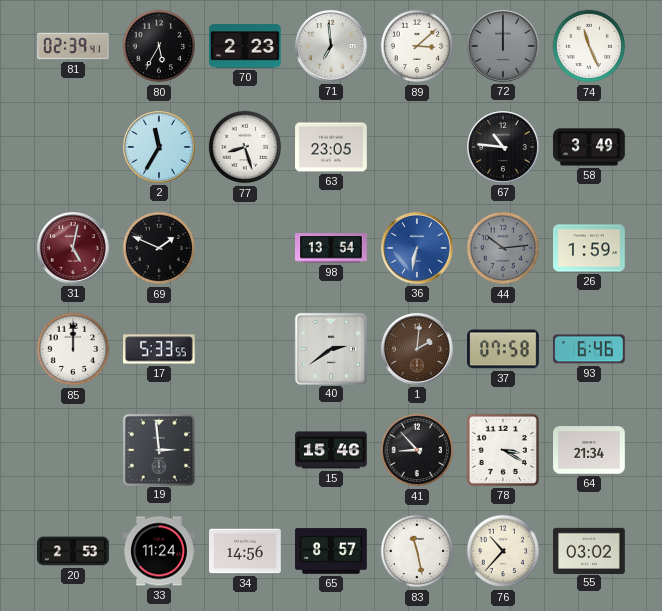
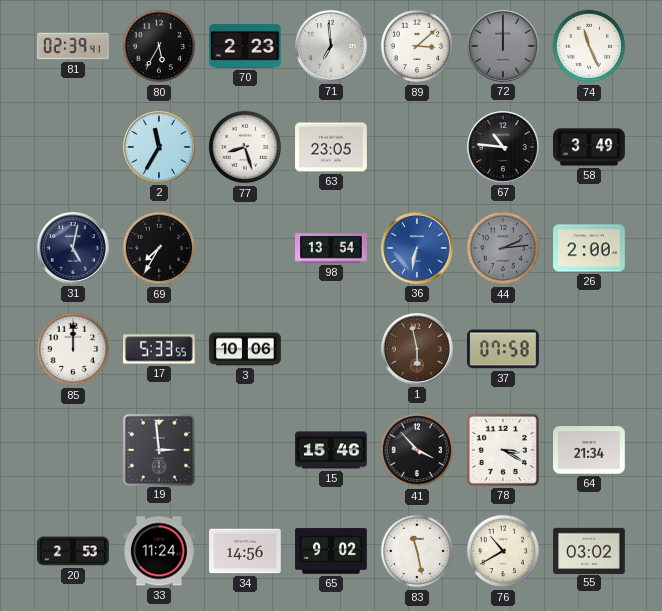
31 dial: burgundy -> navy
69: 1:49 -> 7:35
44: 10:14 -> 2:14
26: 1:59 -> 2:00
3: none -> 10:06
40: 2:39 -> none
1: 2:01 -> 5:58
93: 6:46 -> none
41: 8:53 -> 3:53
65: 8:57 -> 9:02
76: 10:37 -> 10:40
